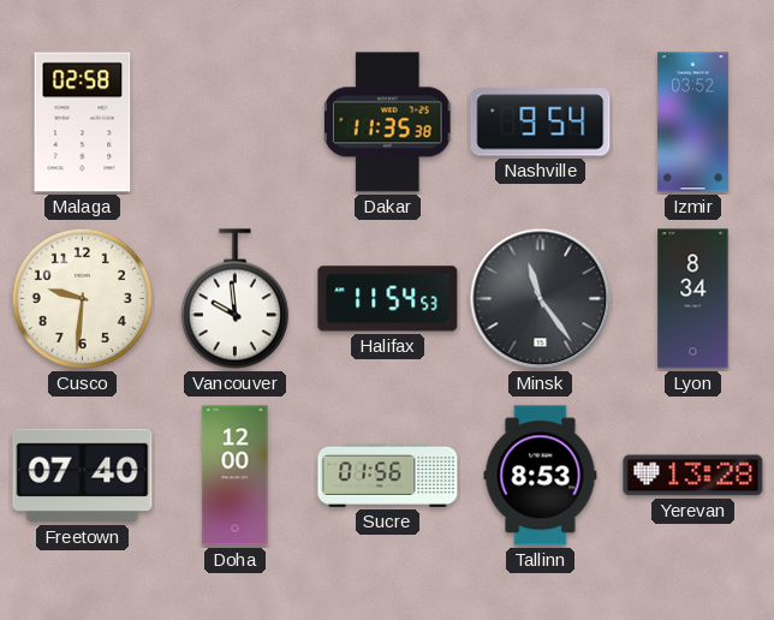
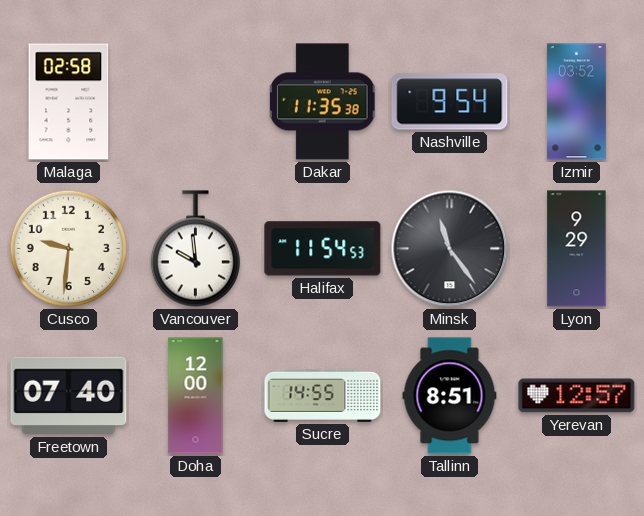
Lyon: 8:34 -> 9:29
Sucre: 01:56 -> 14:55
Tallinn: 8:53 -> 8:51
Yerevan: 13:28 -> 12:57
